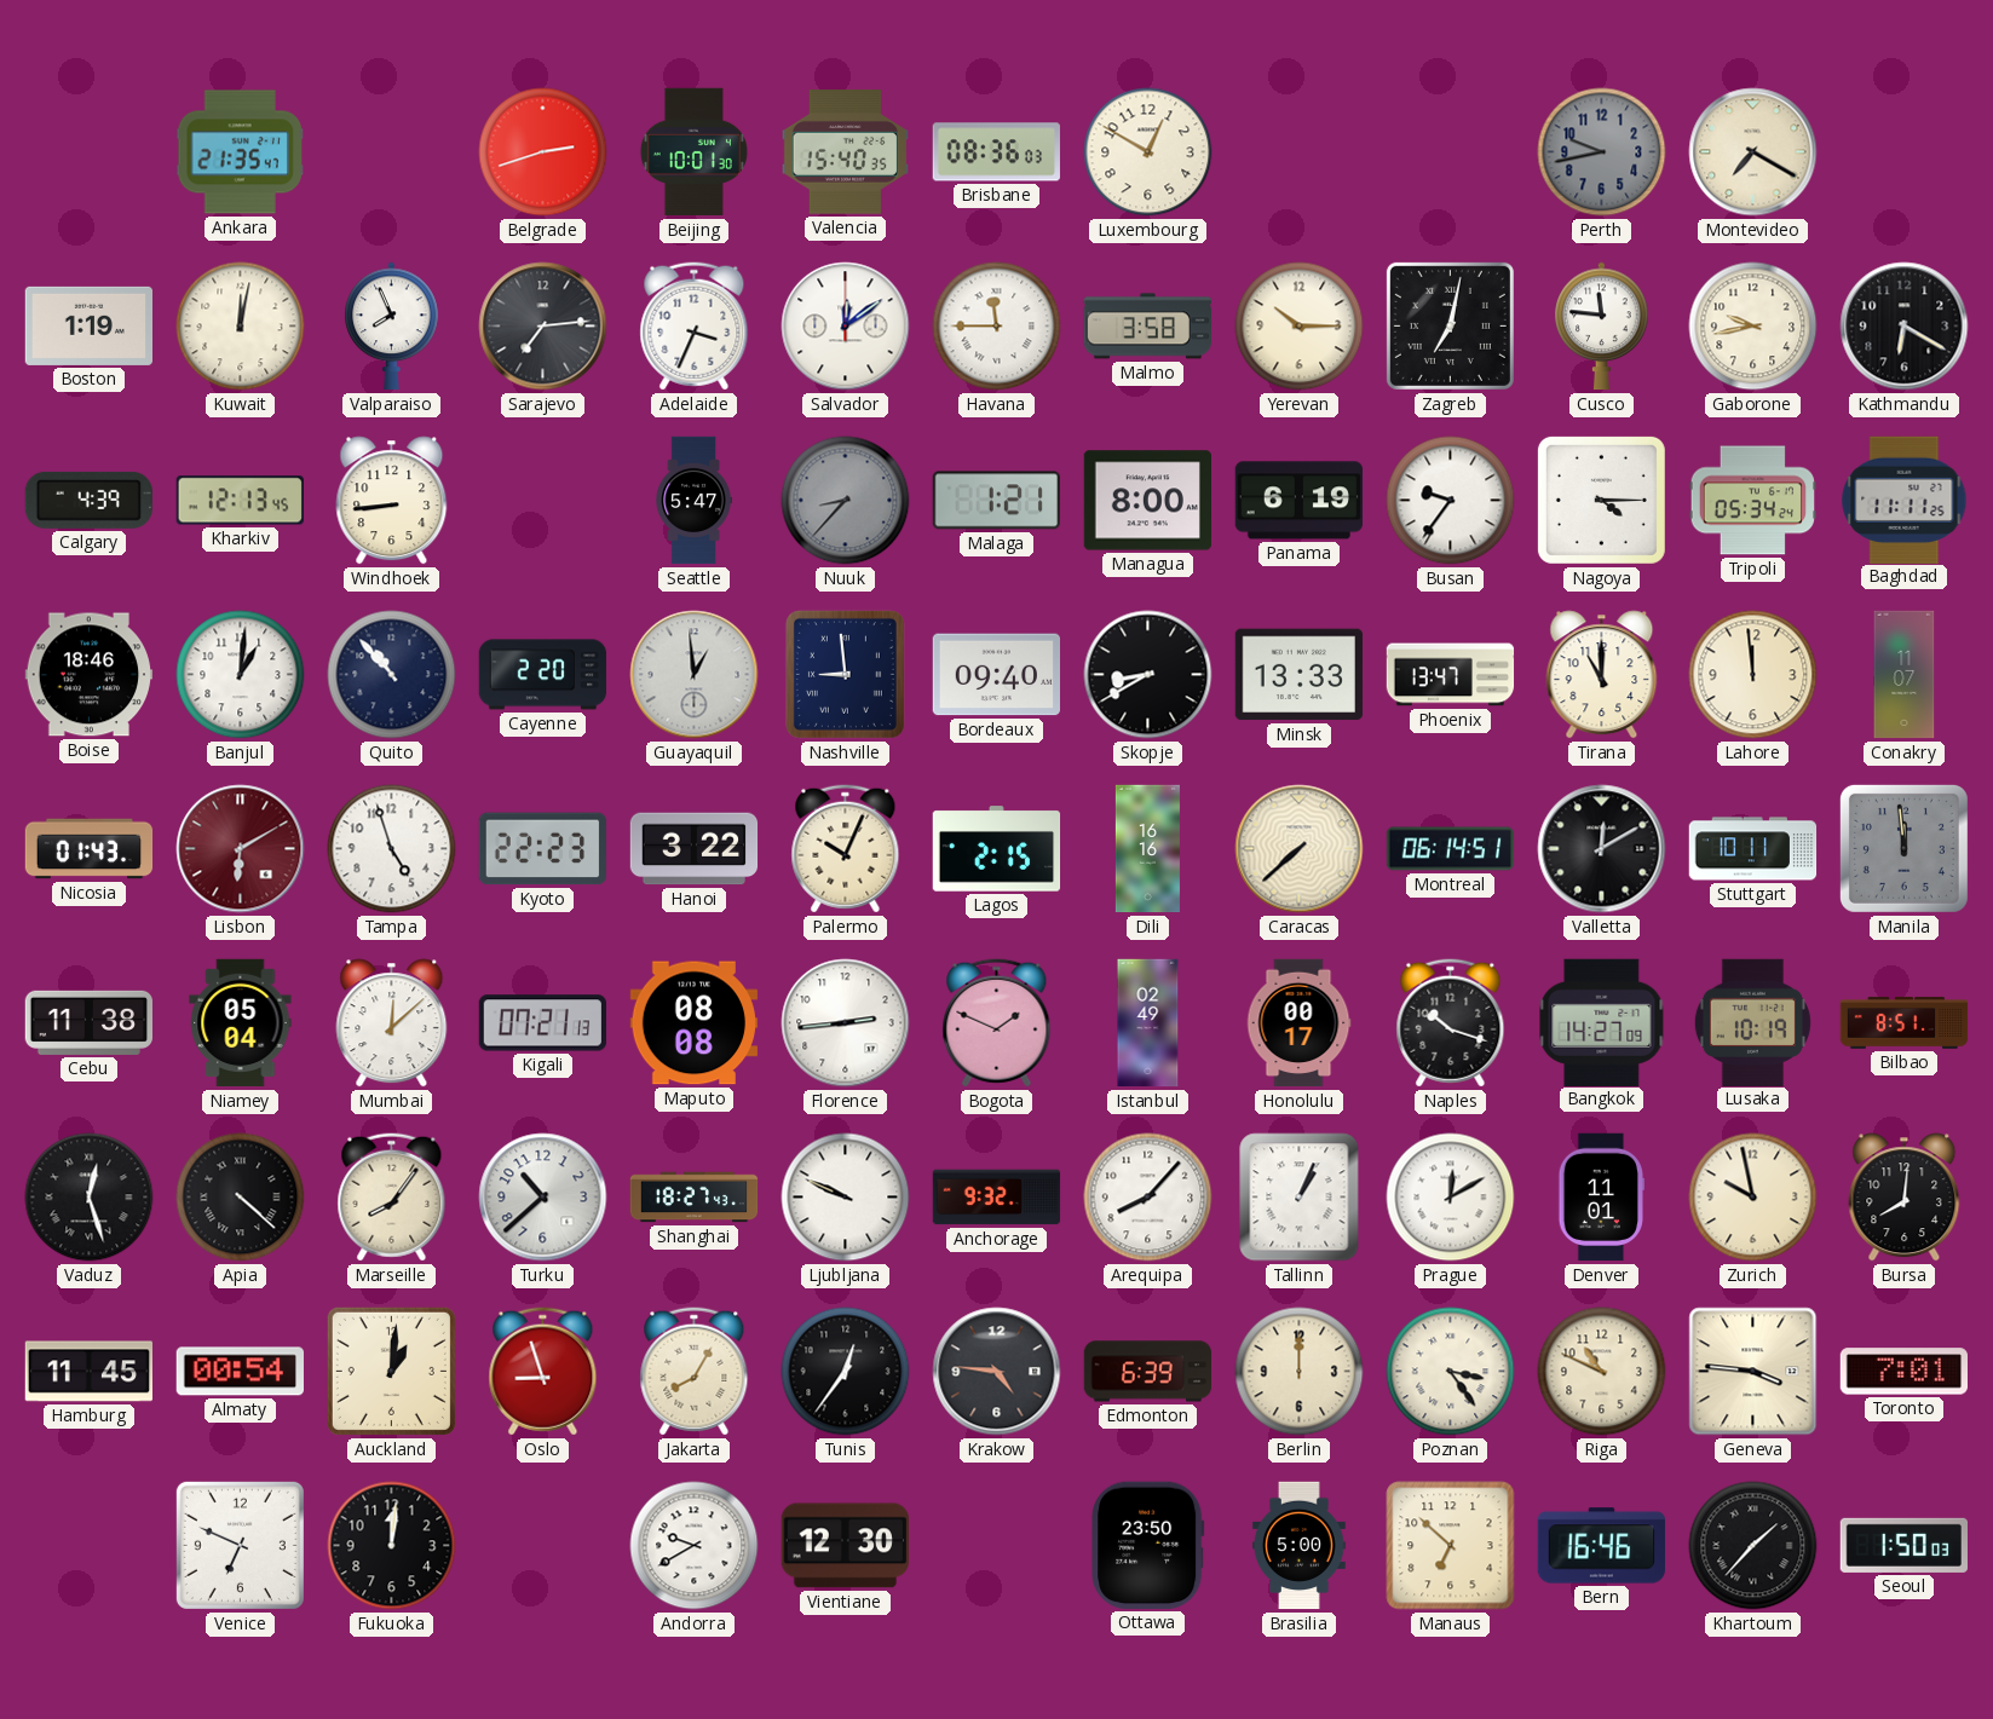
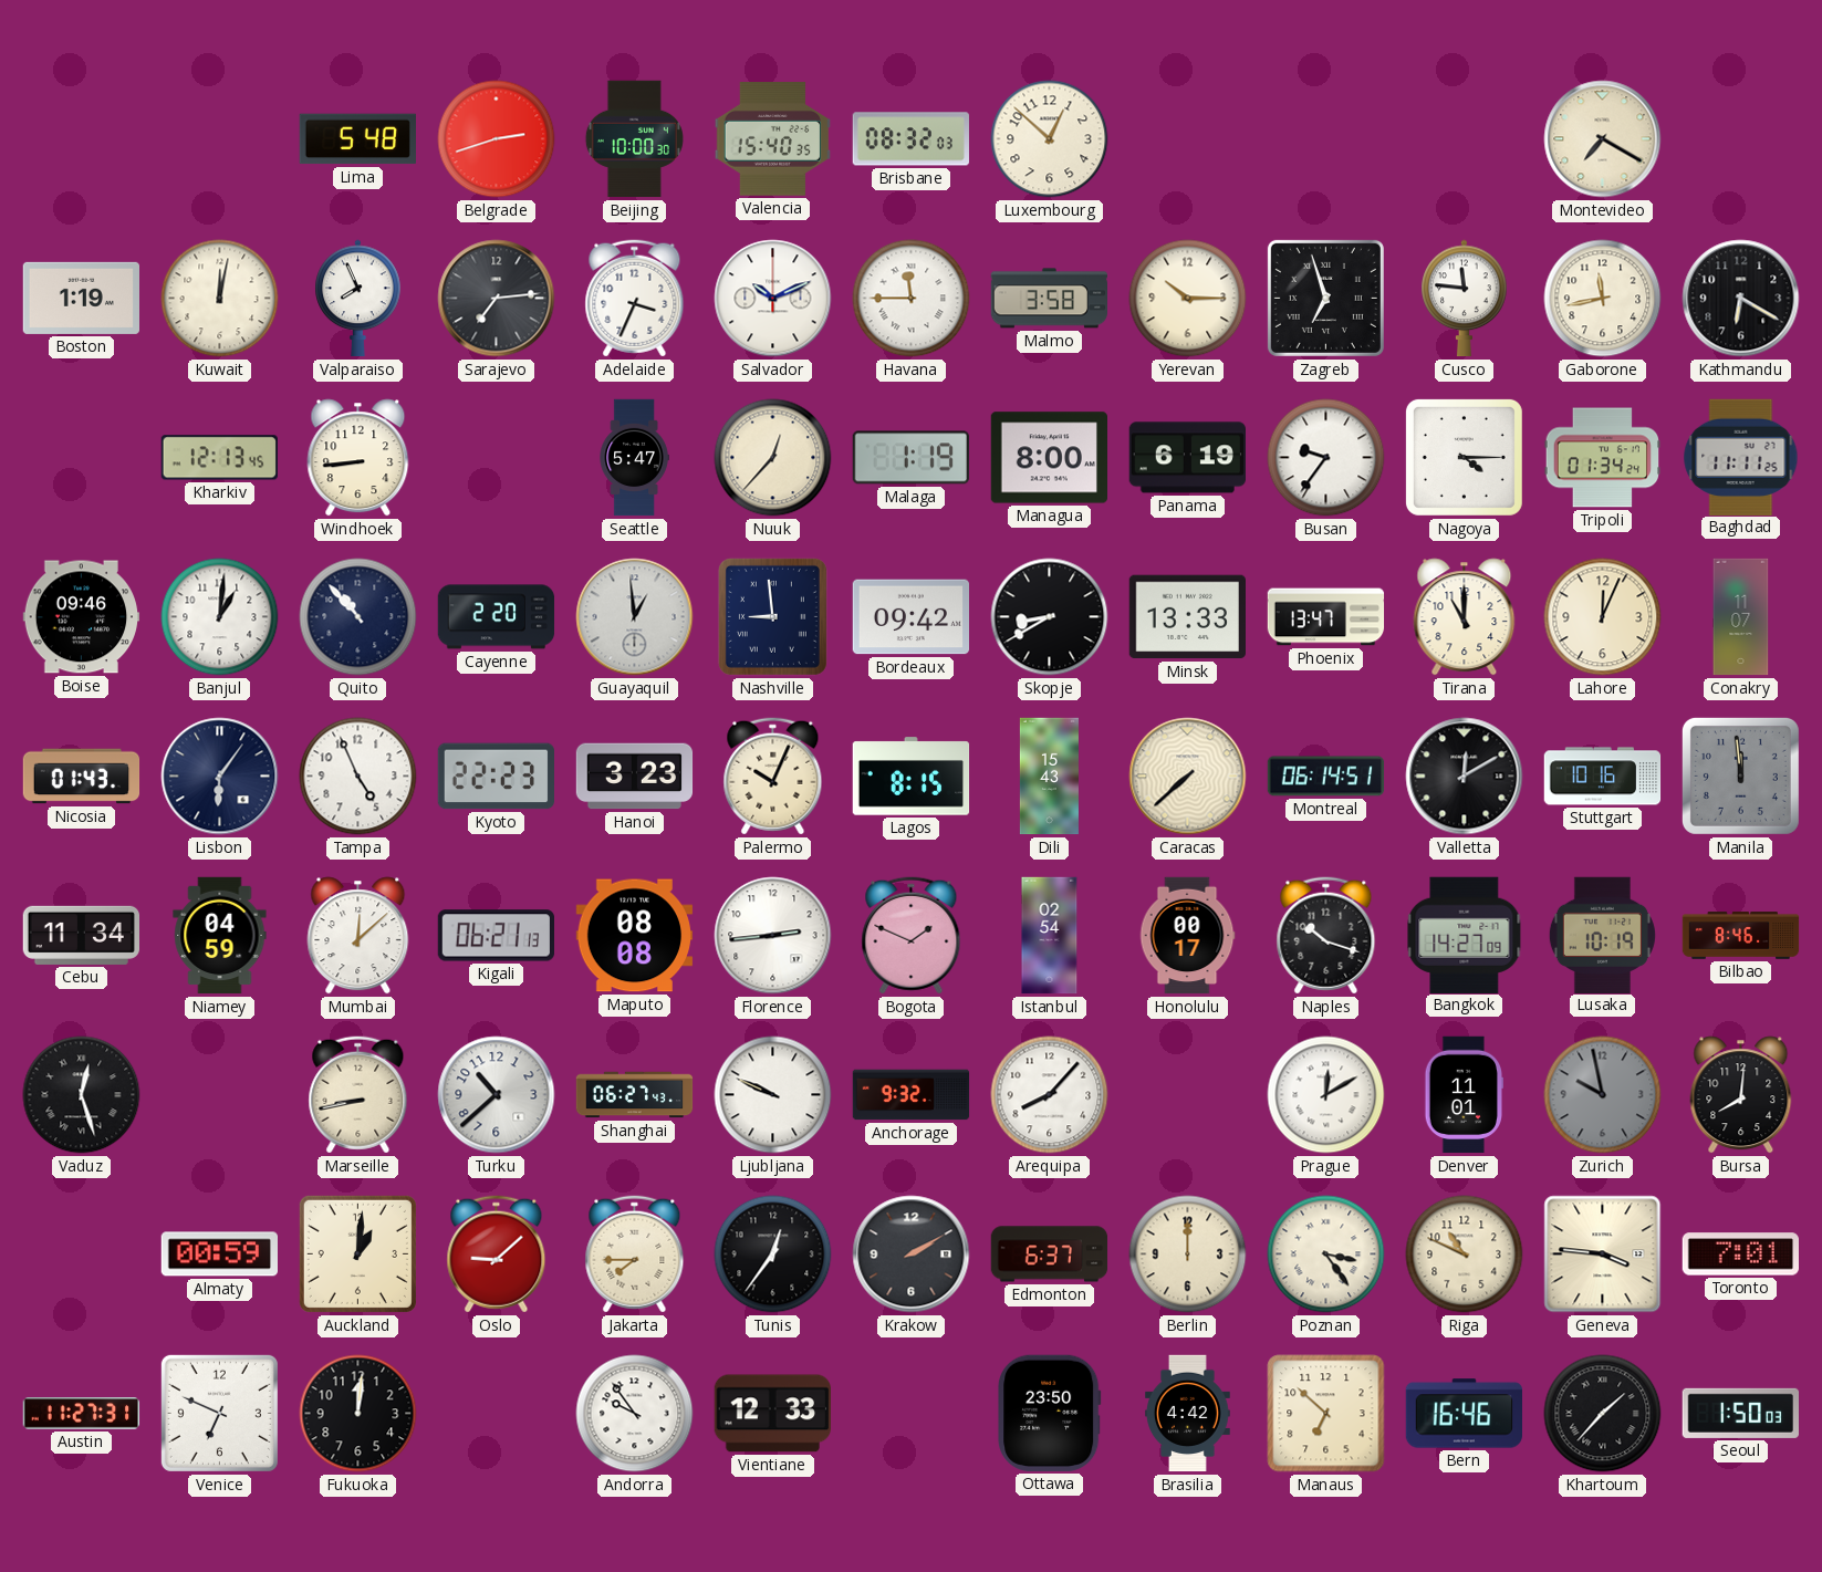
Ankara: 21:35 -> none
Lima: none -> 5:48
Beijing: 10:01 -> 10:00
Brisbane: 08:36 -> 08:32
Luxembourg: 12:50 -> 12:52
Perth: 9:43 -> none
Salvador: 12:09 -> 10:11
Zagreb: 7:02 -> 6:57
Gaborone: 9:43 -> 11:43
Calgary: 4:39 -> none
Nuuk: 8:37 -> 12:37
Nuuk dial: grey -> cream
Malaga: 1:21 -> 1:19
Tripoli: 05:34 -> 01:34
Boise: 18:46 -> 09:46
Bordeaux: 09:40 -> 09:42
Lahore: 11:59 -> 12:04
Lisbon: 6:10 -> 6:06
Lisbon dial: burgundy -> navy
Tampa: 4:57 -> 4:56
Hanoi: 3:22 -> 3:23
Lagos: 2:15 -> 8:15
Dili: 16:16 -> 15:43
Stuttgart: 10:11 -> 10:16
Cebu: 11:38 -> 11:34
Niamey: 05:04 -> 04:59
Kigali: 07:21 -> 06:21
Istanbul: 02:49 -> 02:54
Bilbao: 8:51 -> 8:46
Apia: 4:22 -> none
Marseille: 8:06 -> 8:43
Shanghai: 18:27 -> 06:27
Tallinn: 1:04 -> none
Zurich dial: cream -> grey
Hamburg: 11:45 -> none
Almaty: 00:54 -> 00:59
Oslo: 8:57 -> 9:08
Jakarta: 8:05 -> 7:45
Krakow: 4:46 -> 2:10
Edmonton: 6:39 -> 6:37
Austin: none -> 11:27
Andorra: 9:40 -> 9:54
Vientiane: 12:30 -> 12:33
Brasilia: 5:00 -> 4:42
